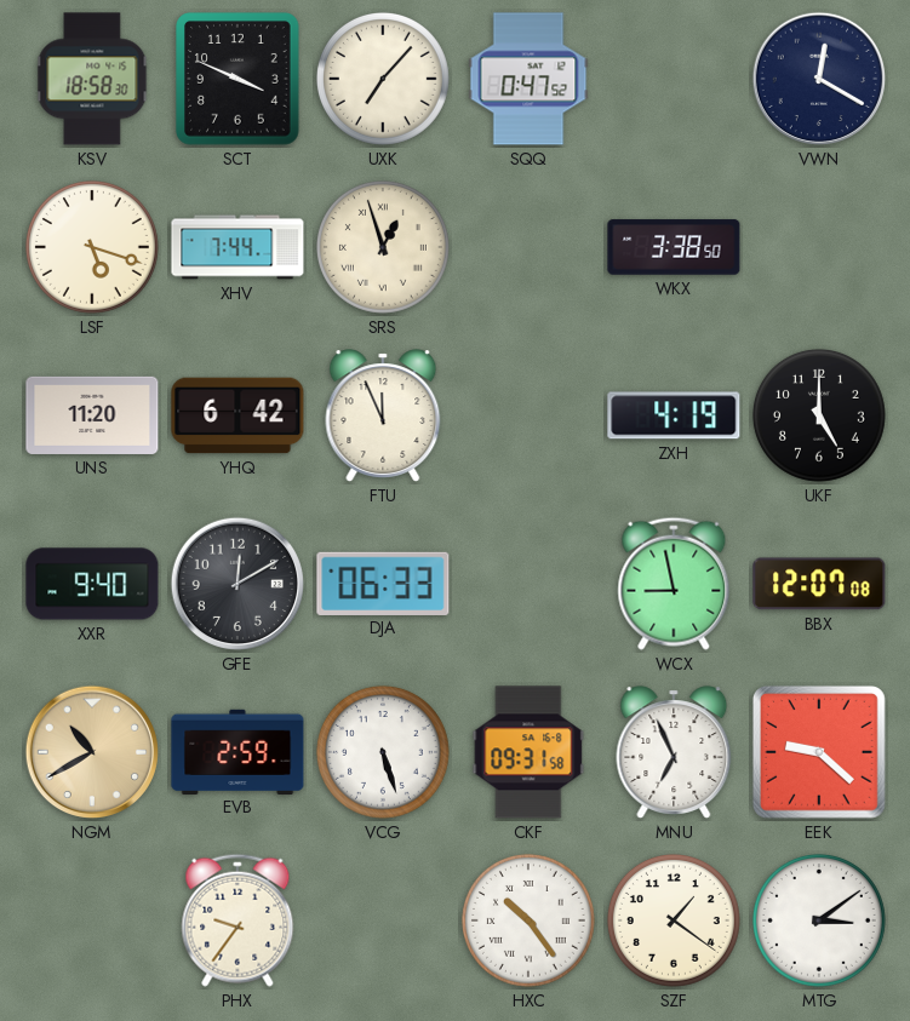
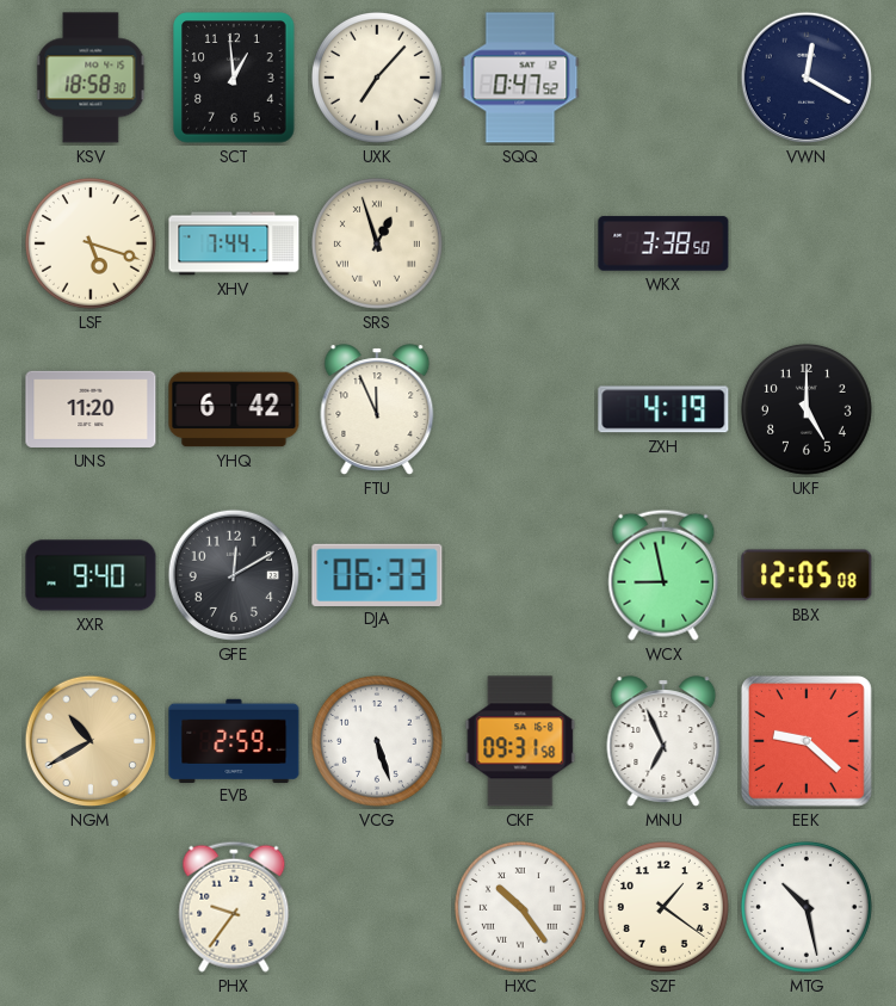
SCT: 3:49 -> 12:59
BBX: 12:07 -> 12:05
MTG: 3:09 -> 10:28
